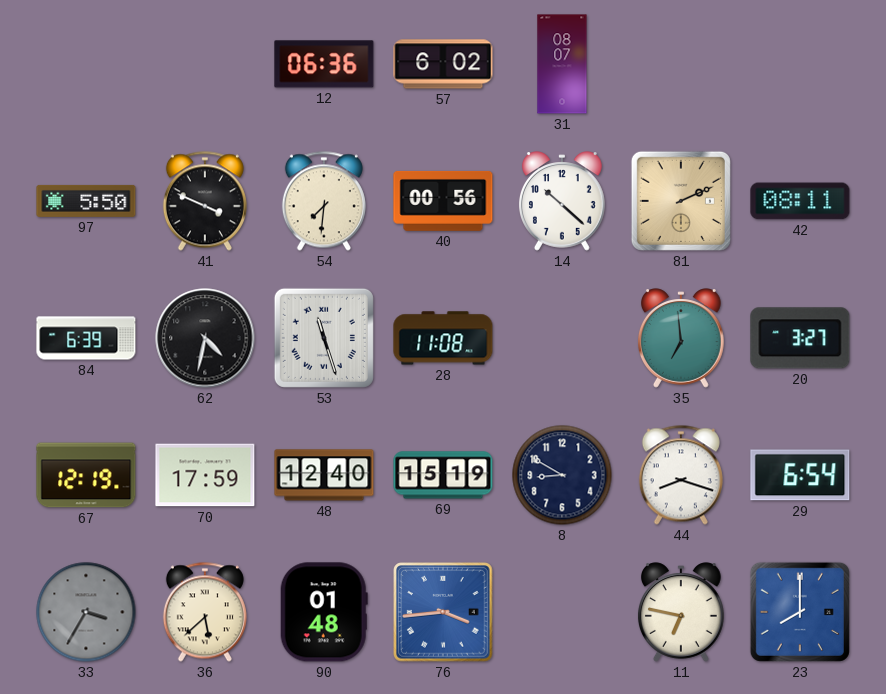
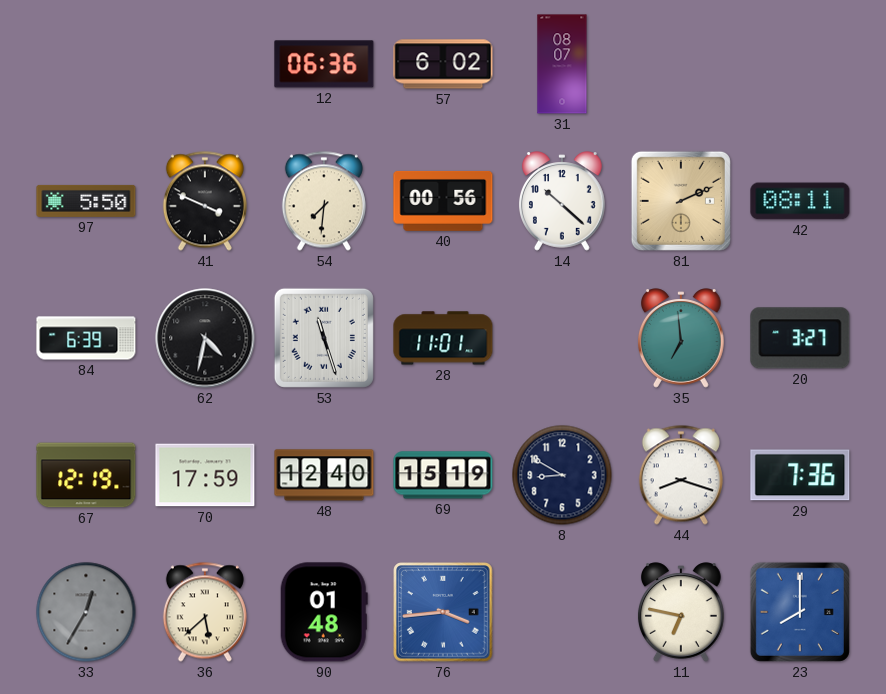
28: 11:08 -> 11:01
29: 6:54 -> 7:36
33: 3:35 -> 12:35
